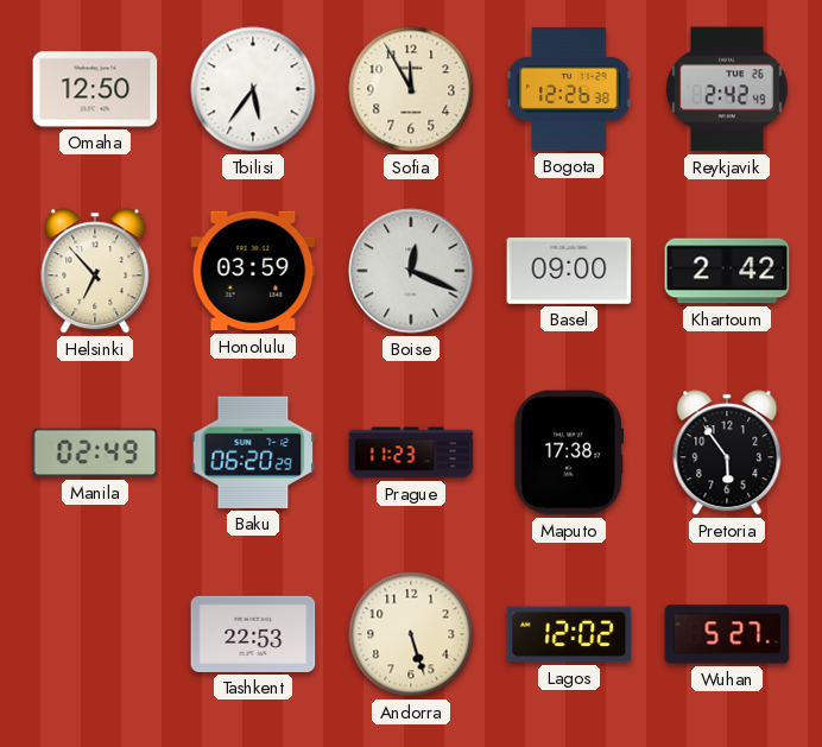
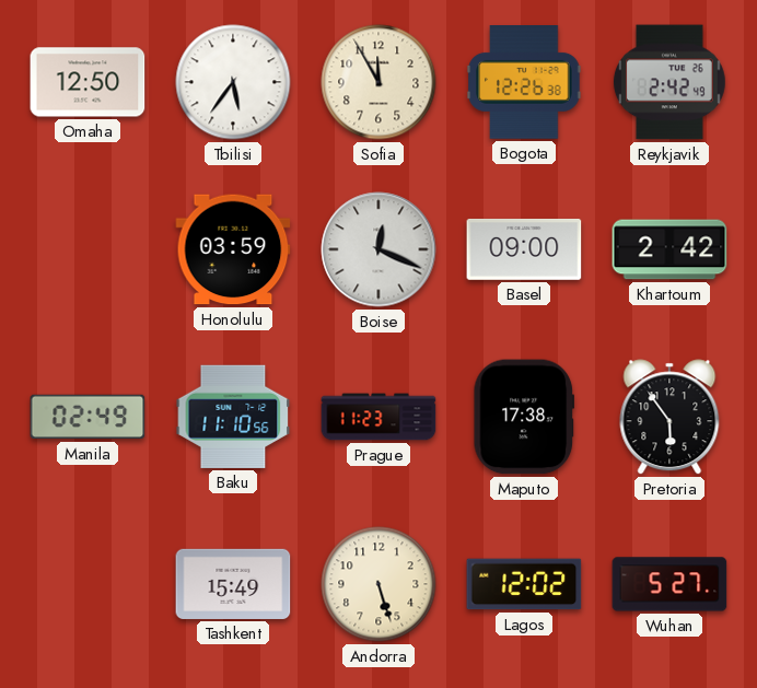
Helsinki: 6:53 -> none
Baku: 06:20 -> 11:10
Tashkent: 22:53 -> 15:49
